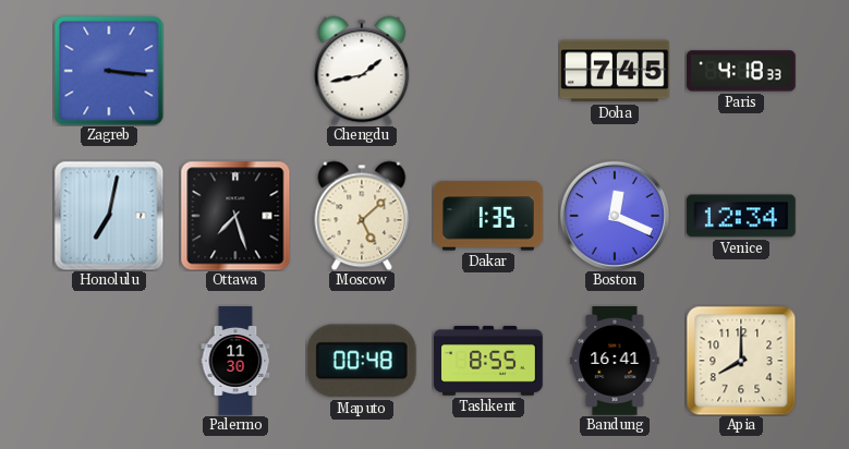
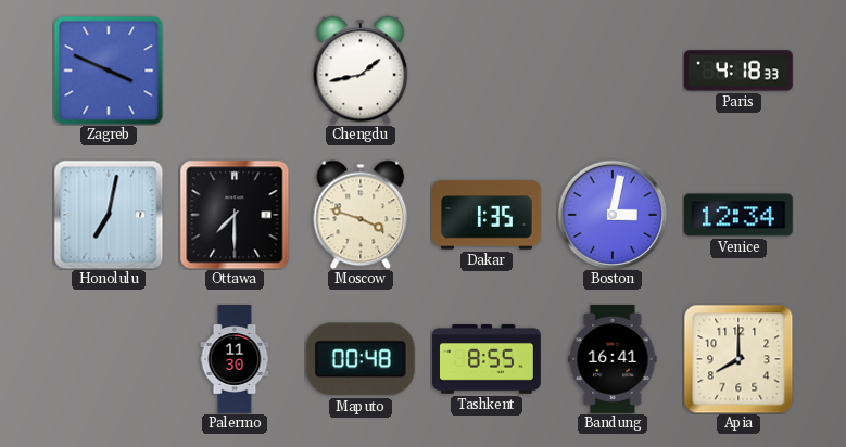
Zagreb: 3:16 -> 3:49
Doha: 7:45 -> none
Ottawa: 7:27 -> 7:30
Moscow: 5:08 -> 3:48
Boston: 12:19 -> 3:02
